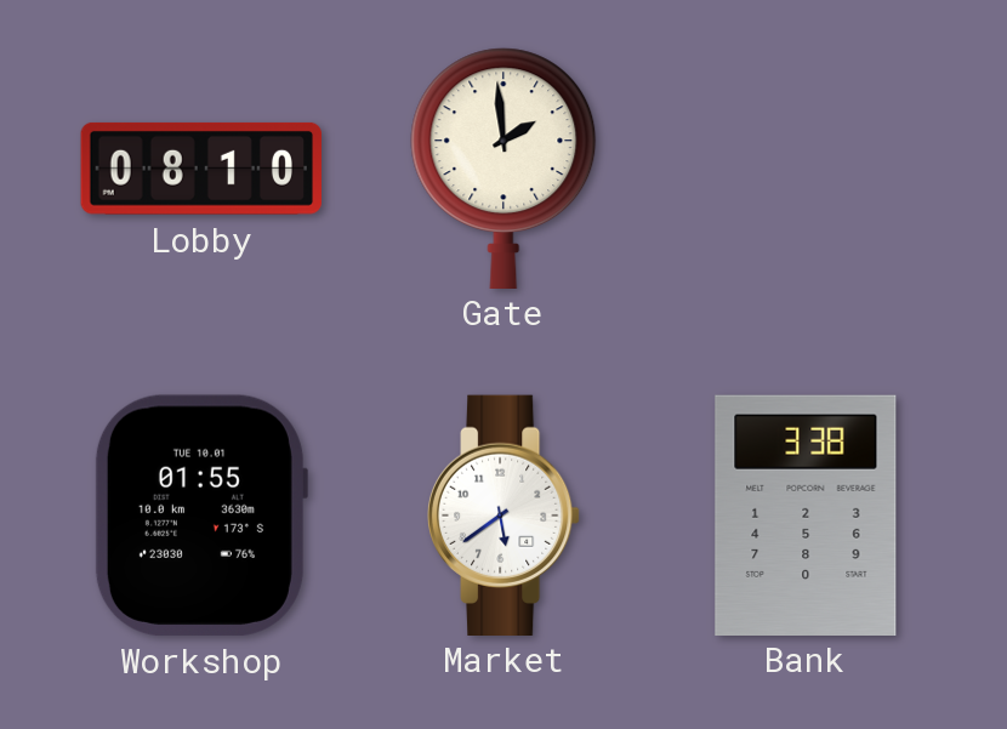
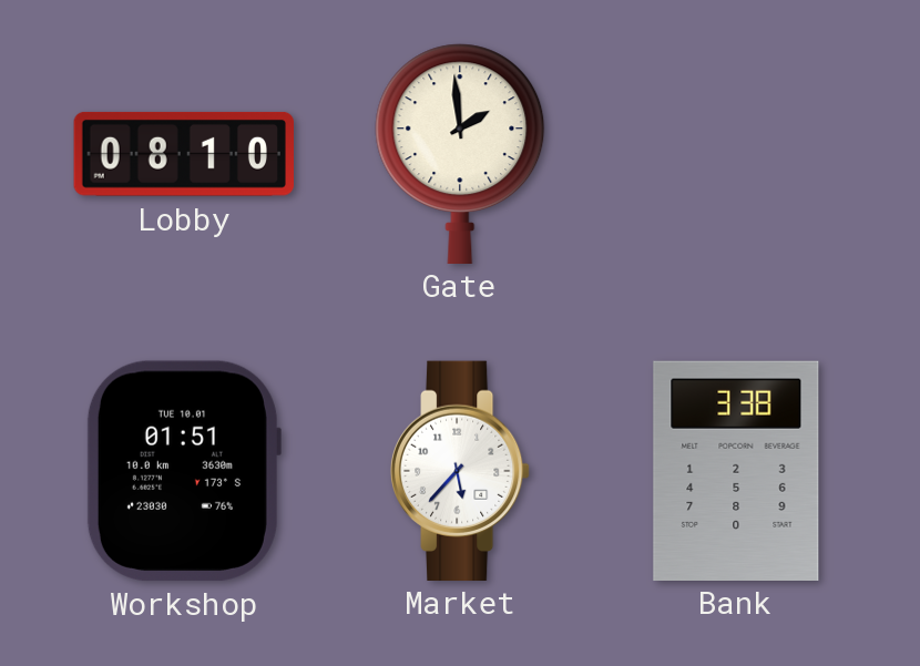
Workshop: 01:55 -> 01:51
Market: 5:39 -> 5:37
